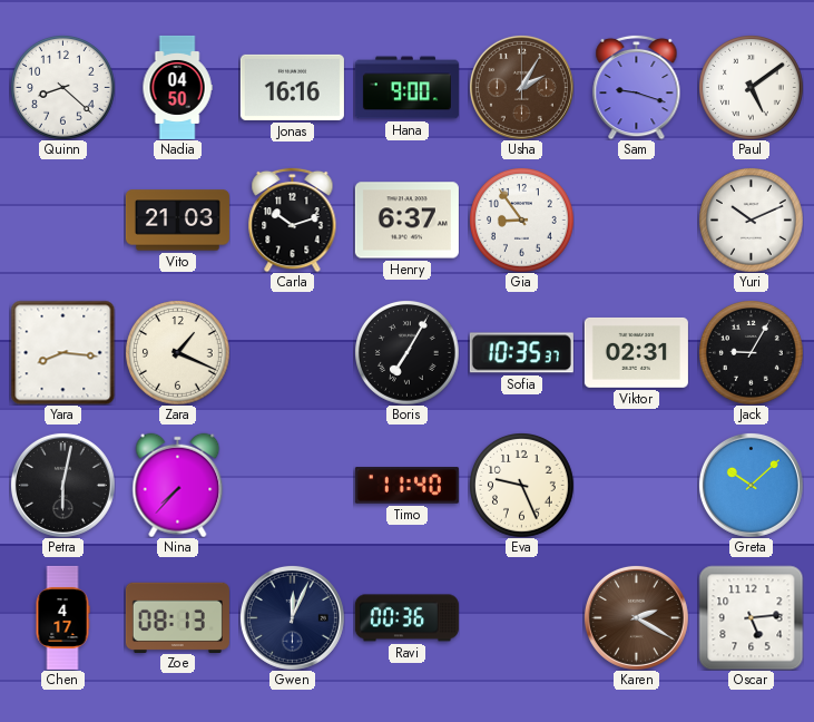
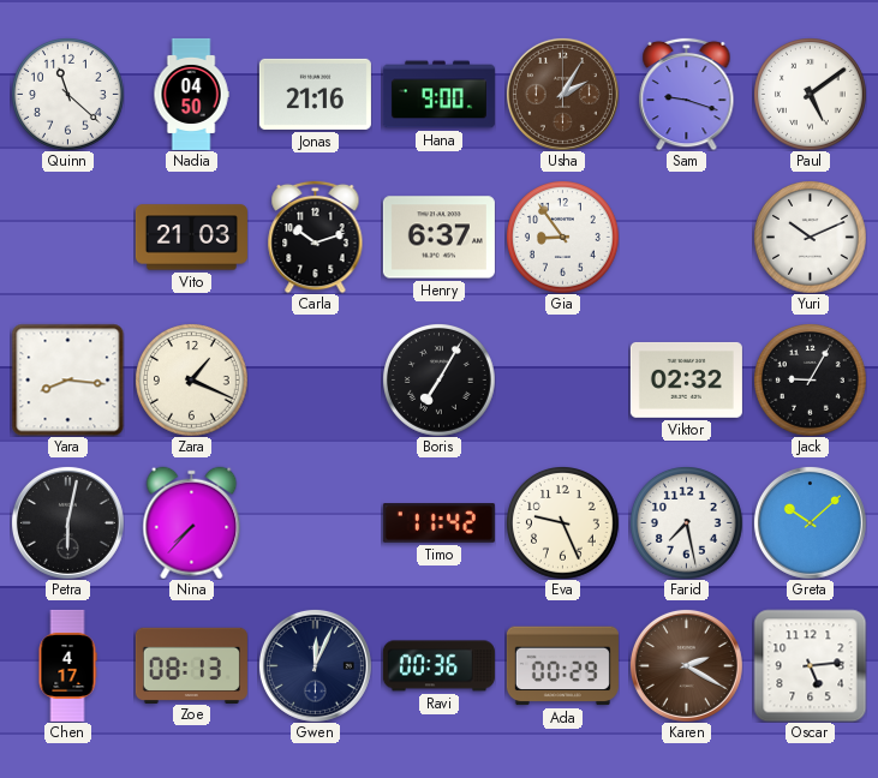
Quinn: 8:22 -> 11:22
Jonas: 16:16 -> 21:16
Sofia: 10:35 -> none
Viktor: 02:31 -> 02:32
Timo: 11:40 -> 11:42
Farid: none -> 7:28
Ada: none -> 00:29
